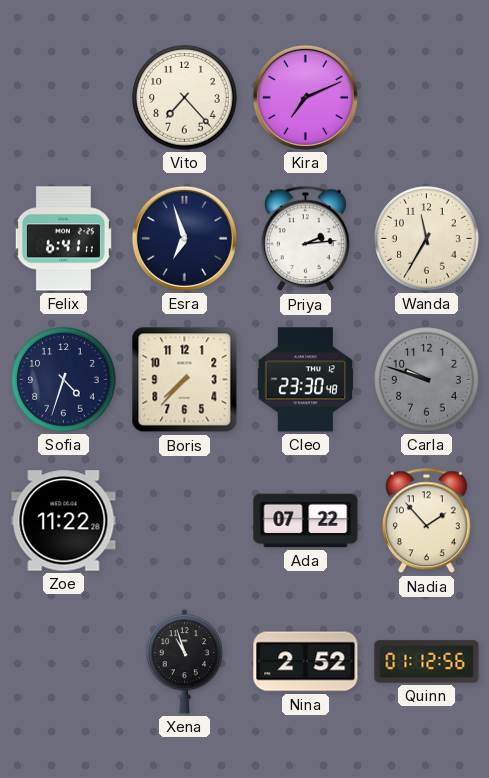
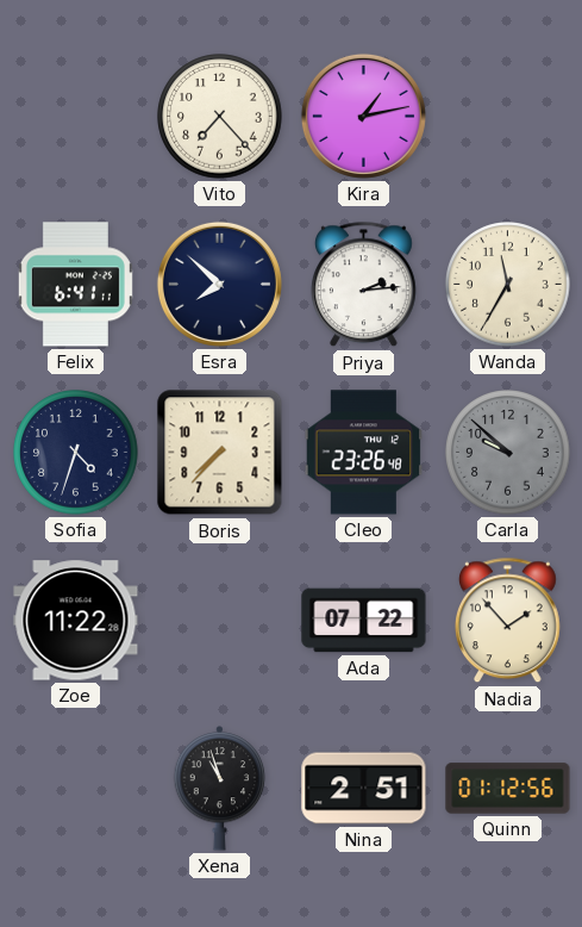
Kira: 7:11 -> 1:13
Esra: 6:57 -> 7:52
Cleo: 23:30 -> 23:26
Carla: 9:48 -> 9:52
Nina: 2:52 -> 2:51
